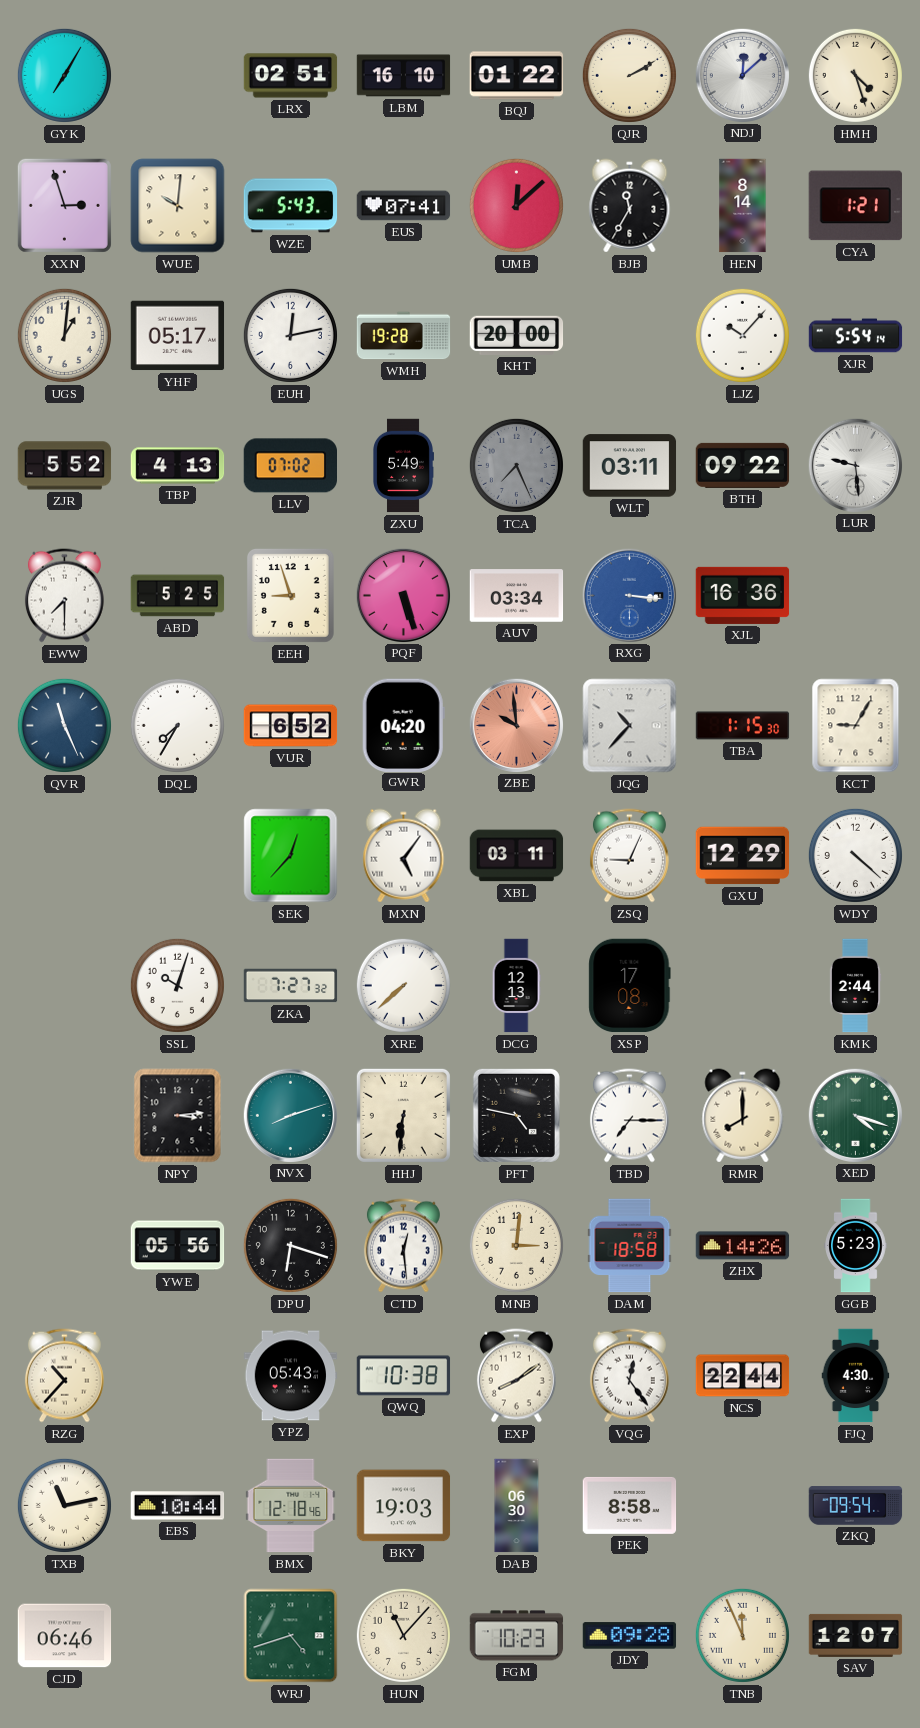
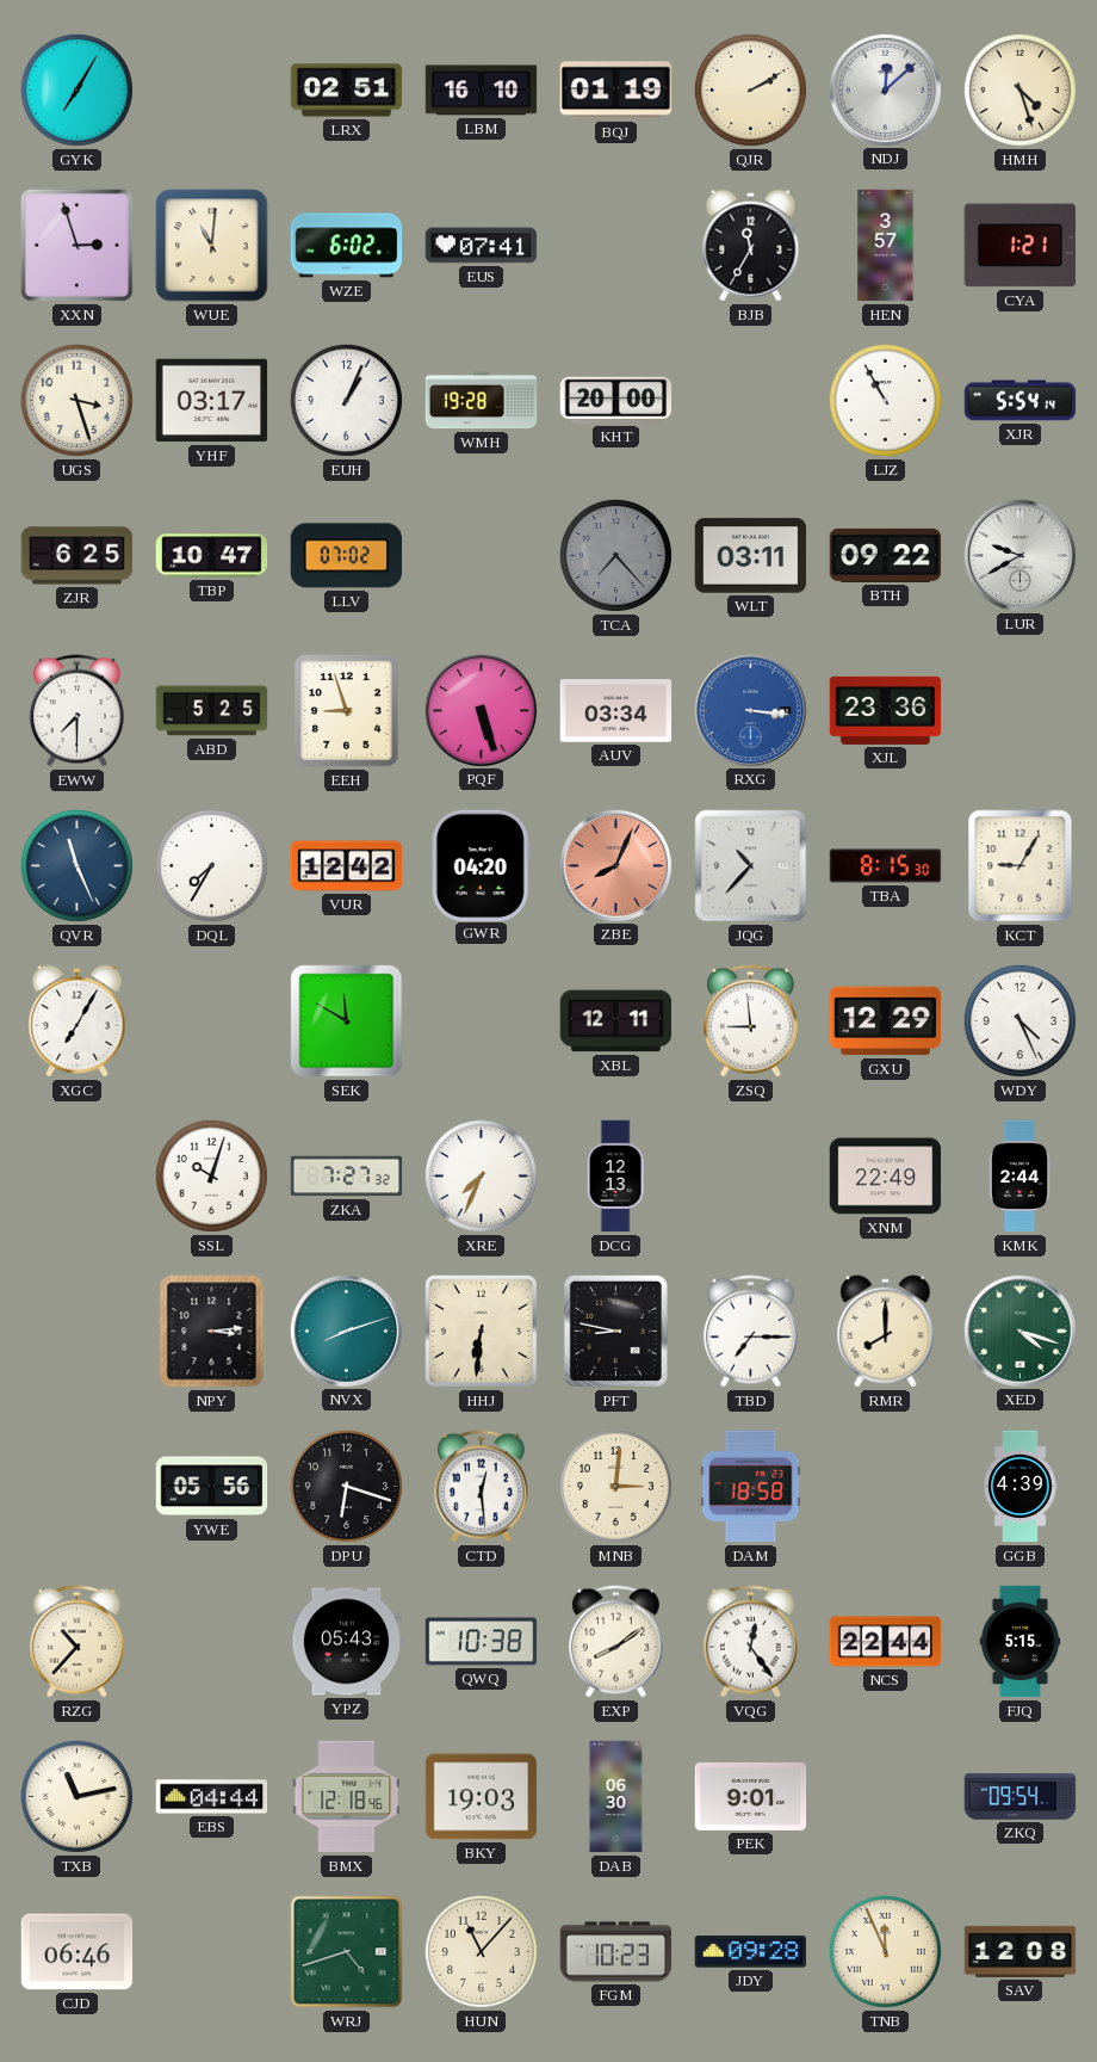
BQJ: 01:22 -> 01:19
WUE: 10:01 -> 11:01
WZE: 5:43 -> 6:02
UMB: 12:08 -> none
HEN: 8:14 -> 3:57
UGS: 1:01 -> 3:27
YHF: 05:17 -> 03:17
EUH: 12:13 -> 1:04
LJZ: 10:07 -> 10:55
ZJR: 5:52 -> 6:25
TBP: 4:13 -> 10:47
ZXU: 5:49 -> none
TCA: 7:26 -> 7:23
LUR: 9:29 -> 9:40
XJL: 16:36 -> 23:36
VUR: 6:52 -> 12:42
ZBE: 9:59 -> 8:04
TBA: 1:15 -> 8:15
XGC: none -> 7:05
SEK: 12:37 -> 11:50
MXN: 5:06 -> none
XBL: 03:11 -> 12:11
ZSQ: 9:04 -> 8:59
WDY: 4:22 -> 4:26
XRE: 7:38 -> 7:34
XSP: 17:08 -> none
XNM: none -> 22:49
PFT: 4:47 -> 8:47
ZHX: 14:26 -> none
GGB: 5:23 -> 4:39
FJQ: 4:30 -> 5:15
EBS: 10:44 -> 04:44
PEK: 8:58 -> 9:01
SAV: 12:07 -> 12:08
